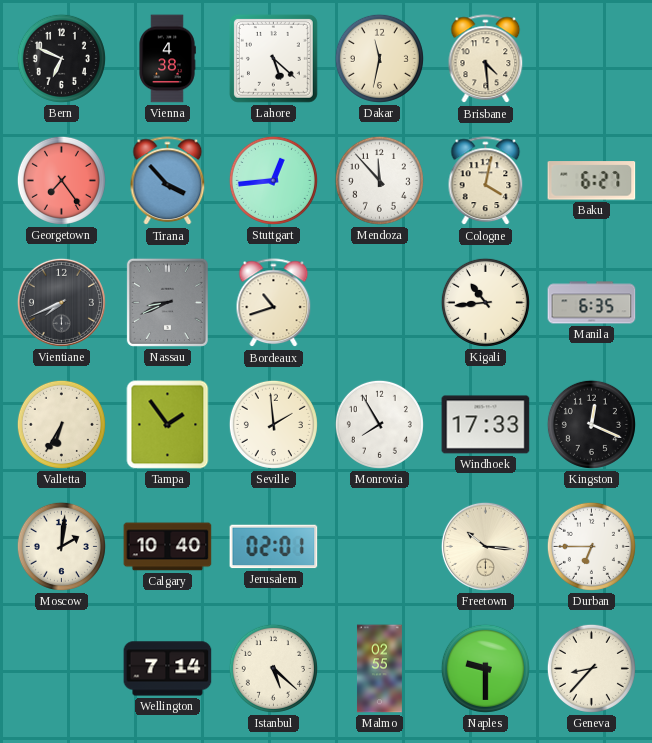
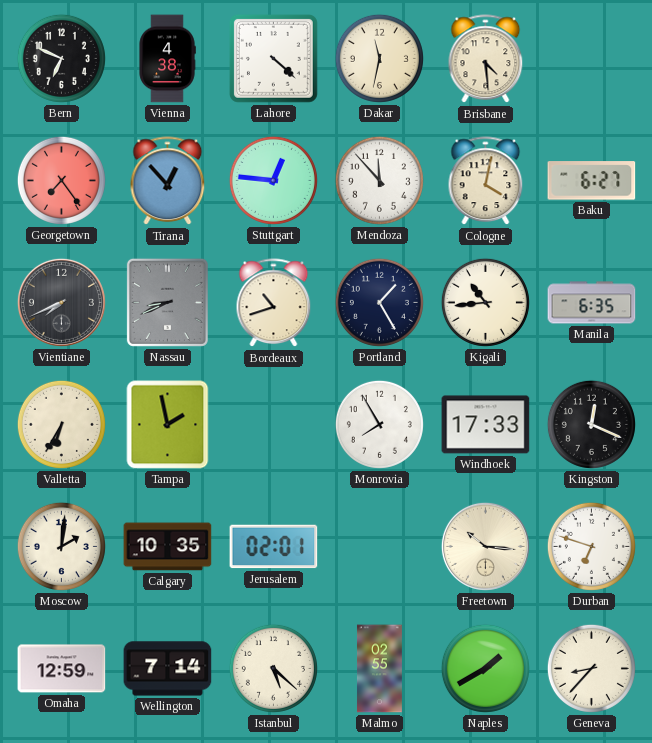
Lahore: 5:22 -> 4:22
Tirana: 3:53 -> 12:53
Stuttgart: 12:44 -> 12:46
Portland: none -> 1:25
Tampa: 1:54 -> 1:58
Seville: 1:59 -> none
Calgary: 10:40 -> 10:35
Durban: 6:45 -> 6:48
Omaha: none -> 12:59
Naples: 9:30 -> 1:40
